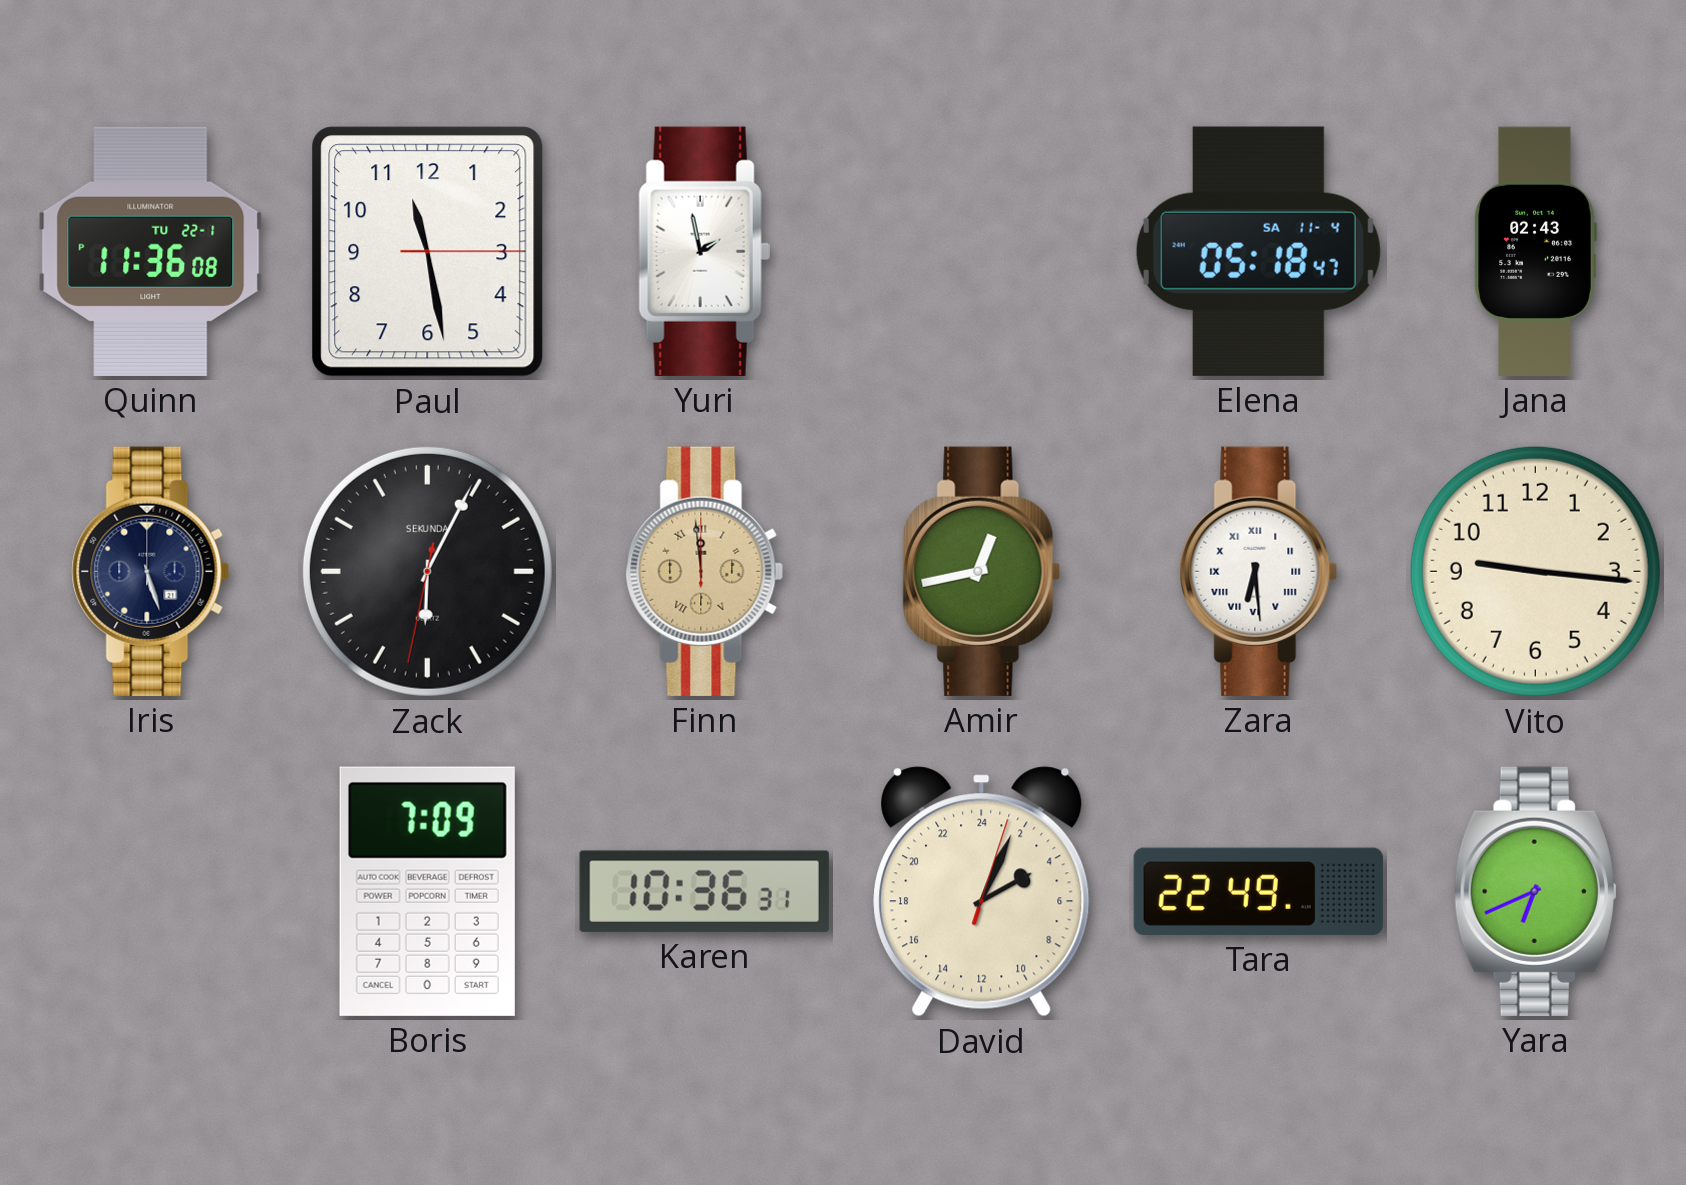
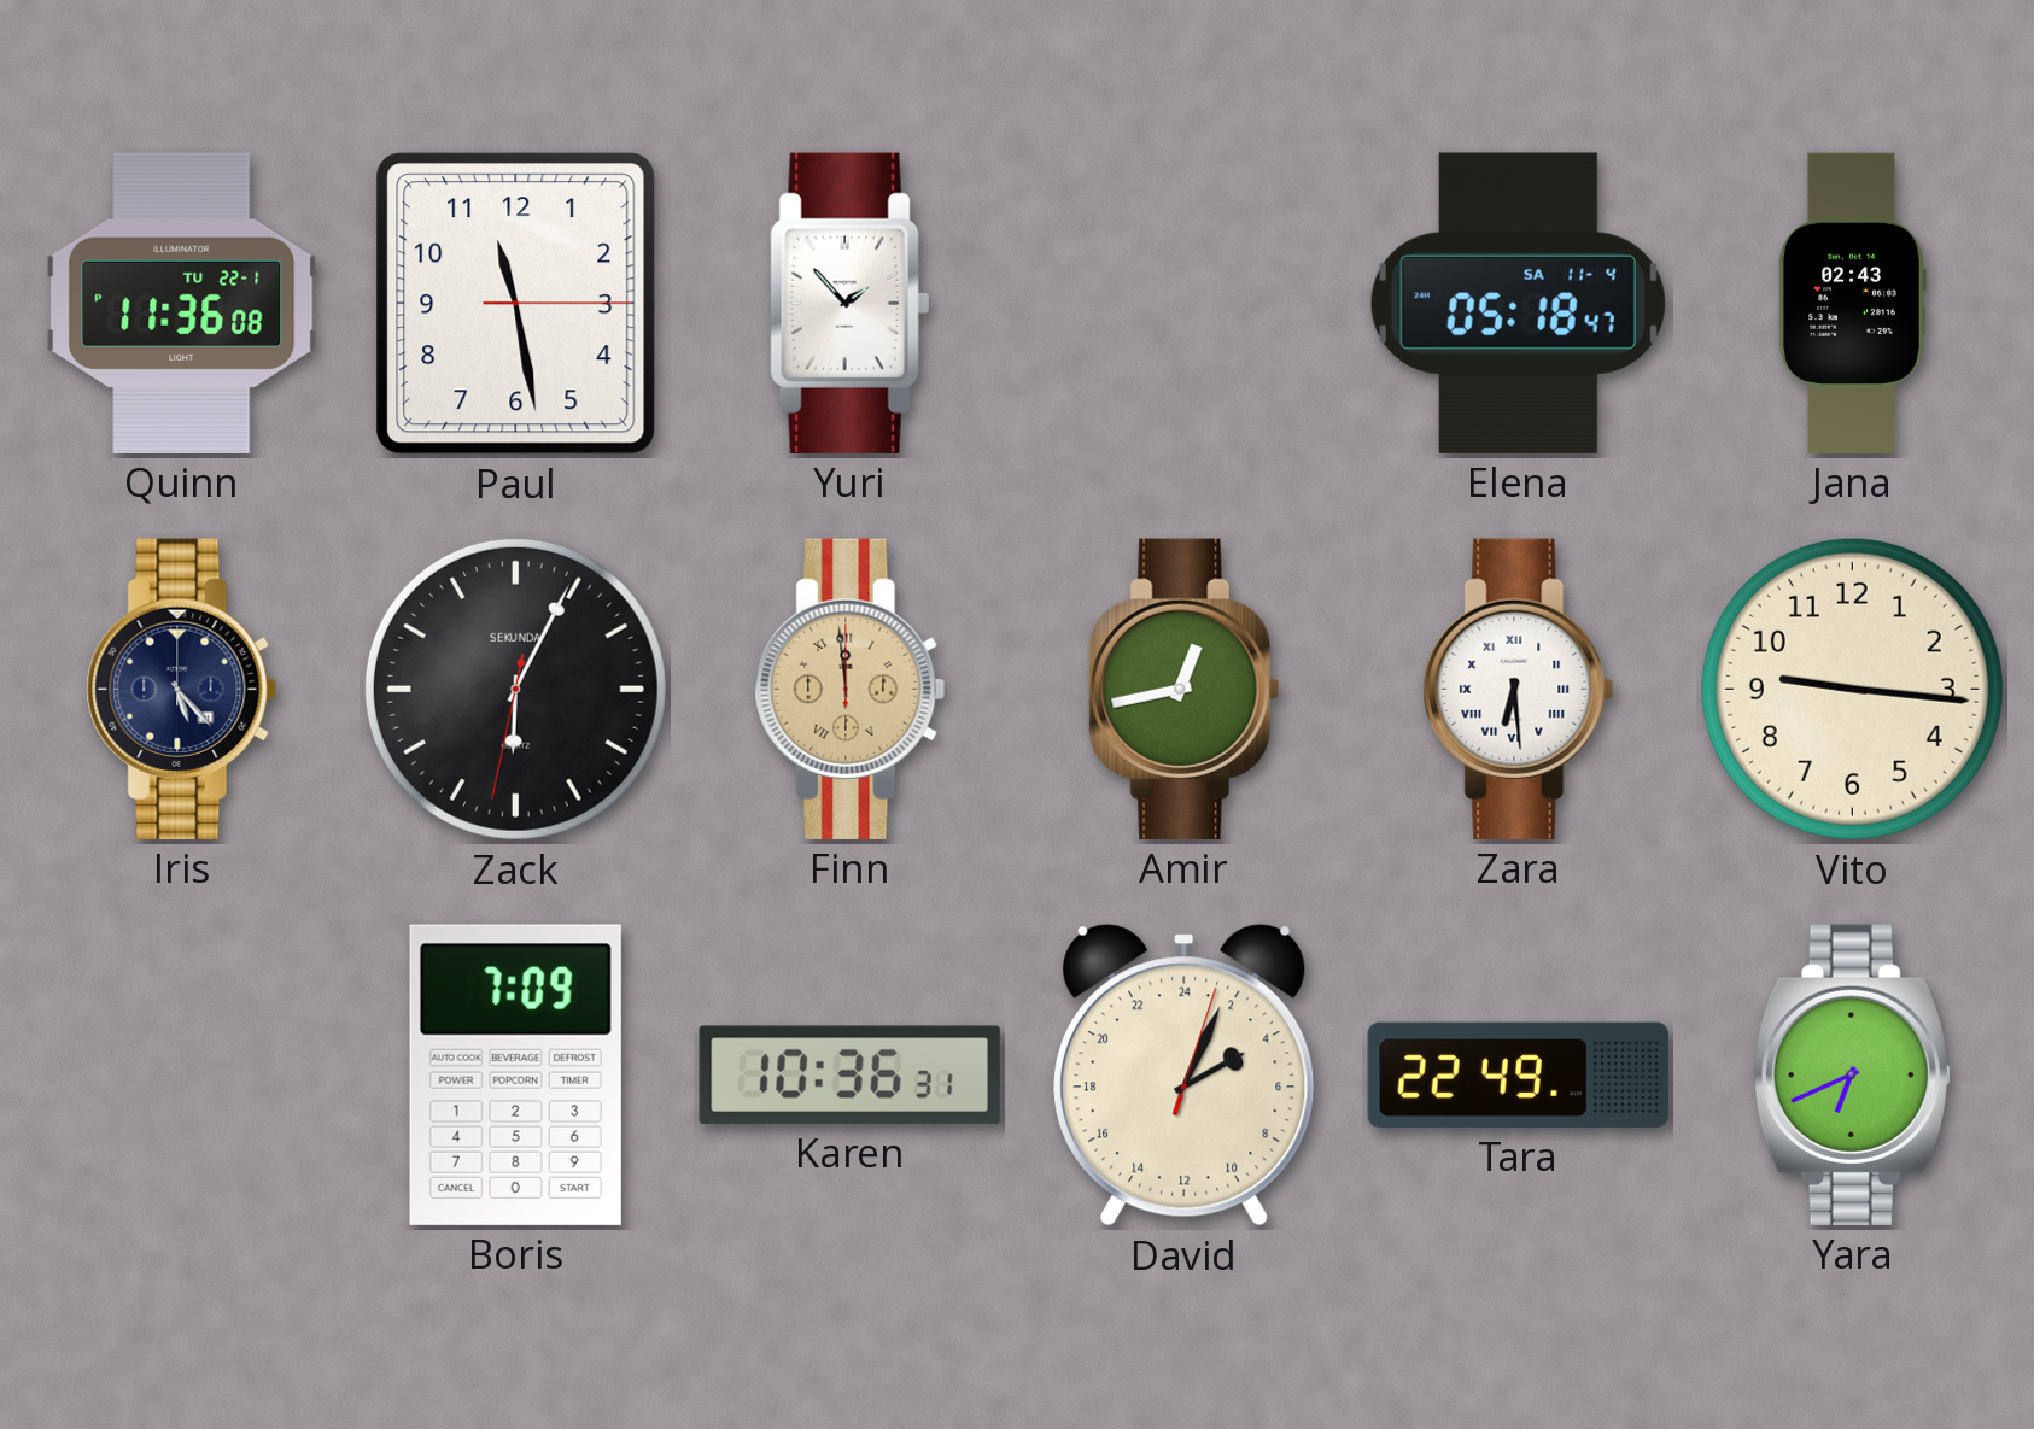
Yuri: 1:58 -> 1:53
Iris: 5:27 -> 5:23
